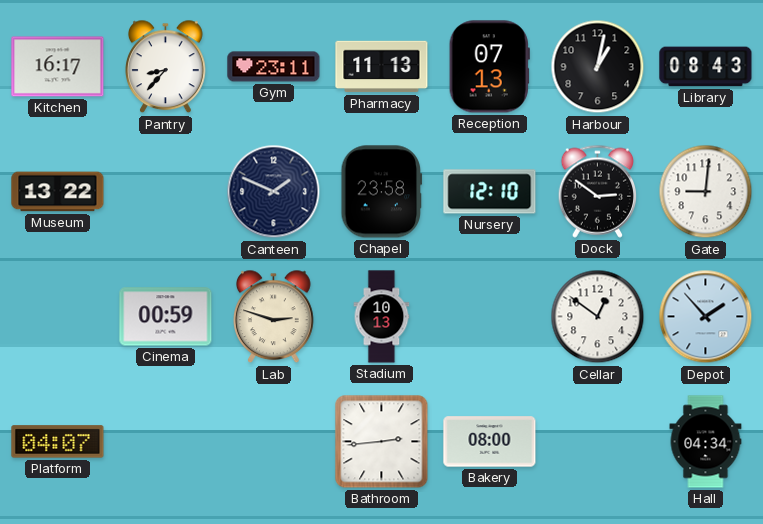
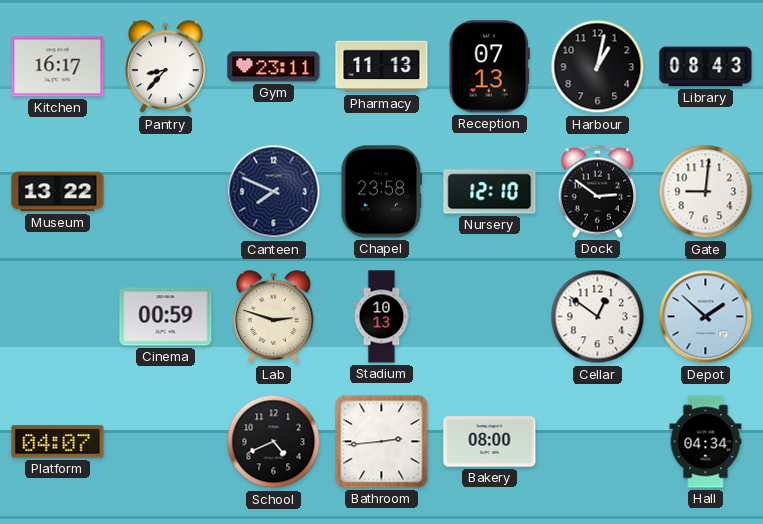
Canteen: 1:49 -> 7:49
Depot: 1:53 -> 1:52
School: none -> 4:41
